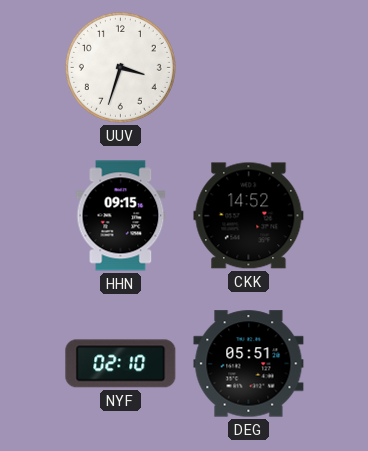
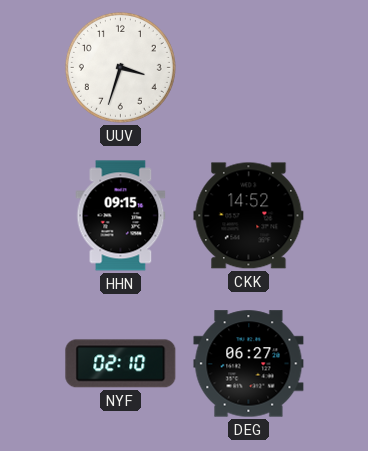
DEG: 05:51 -> 06:27
